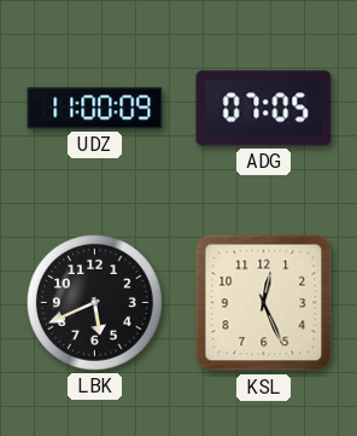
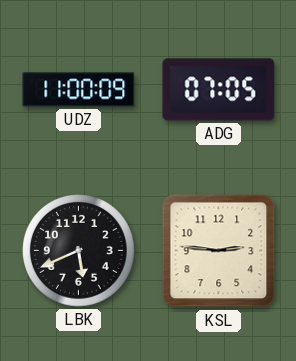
KSL: 12:26 -> 2:46
